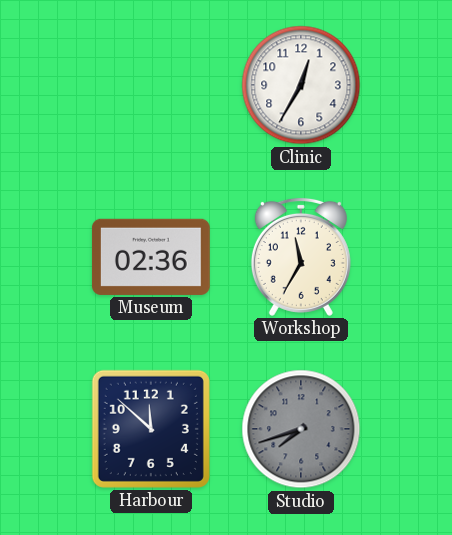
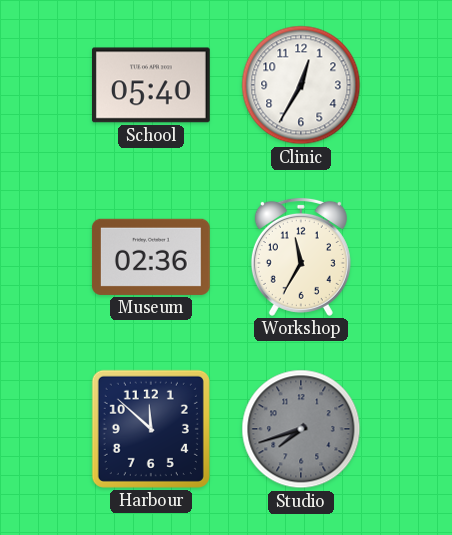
School: none -> 05:40
